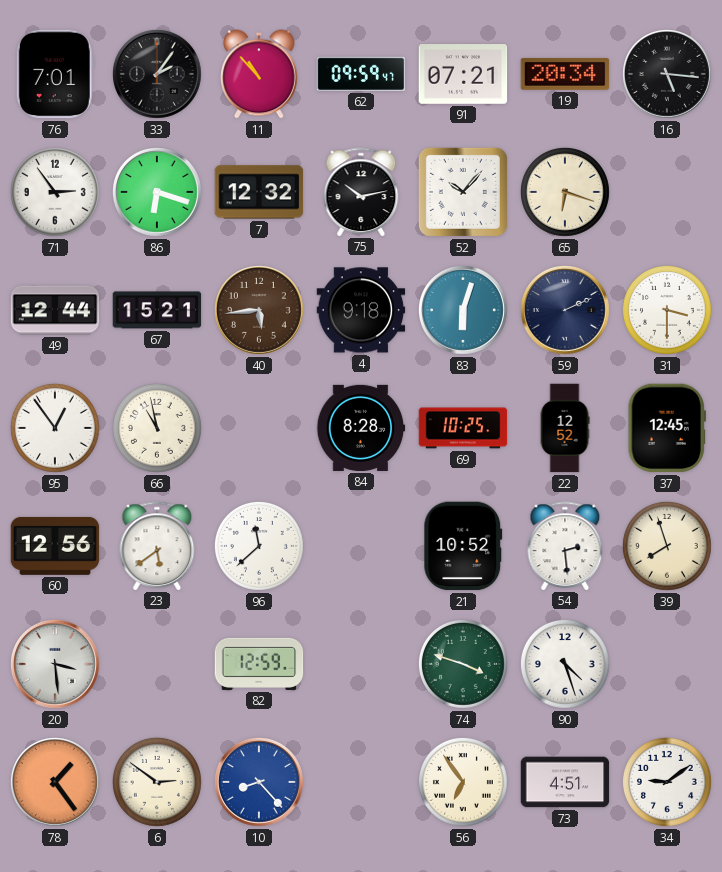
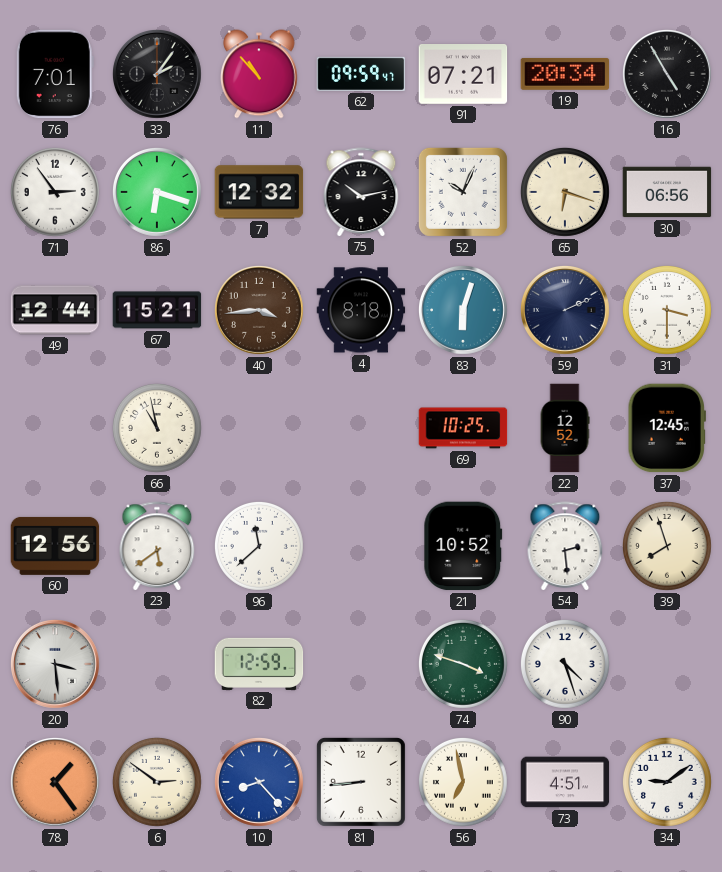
16: 5:16 -> 4:55
52: 10:07 -> 10:04
30: none -> 06:56
40: 5:44 -> 3:44
4: 9:18 -> 8:18
95: 12:54 -> none
84: 8:28 -> none
81: none -> 8:44
56: 6:54 -> 6:58
